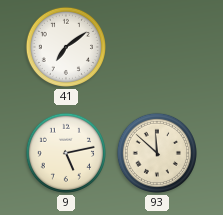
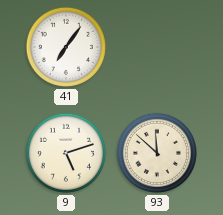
41: 7:09 -> 7:06
9: 5:13 -> 5:12
